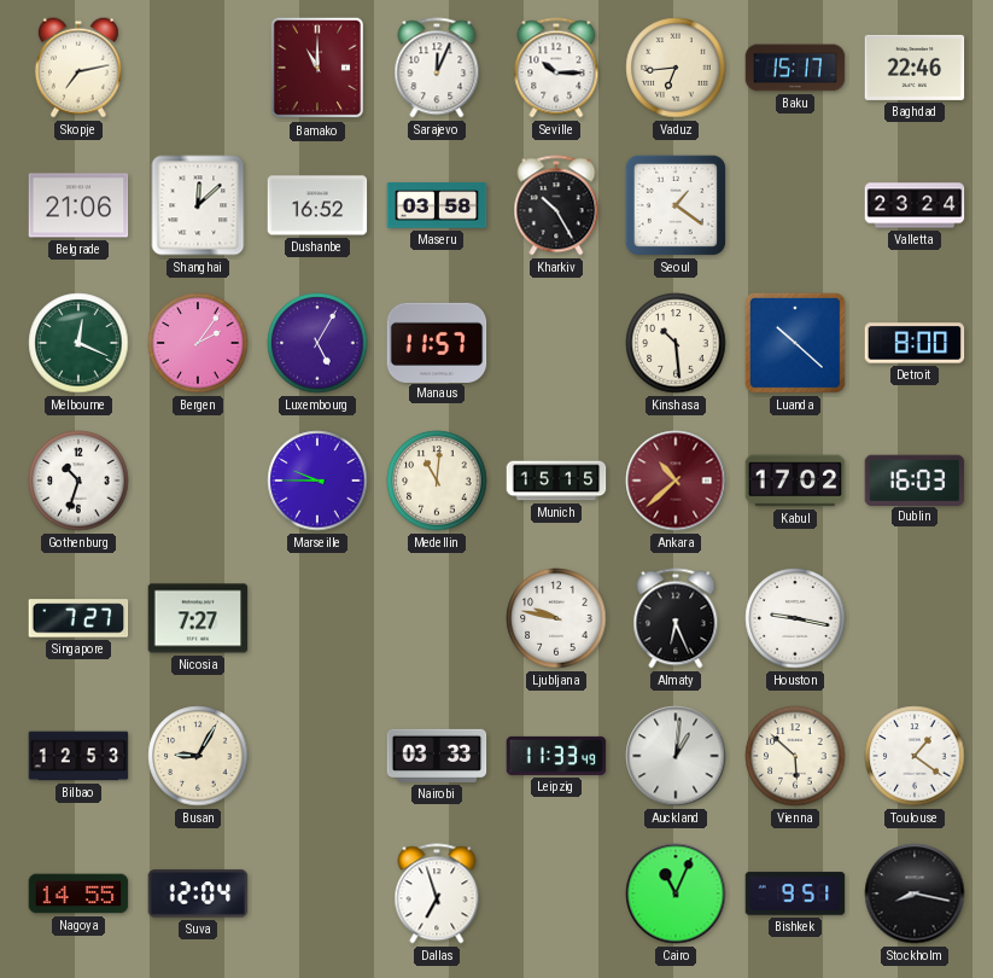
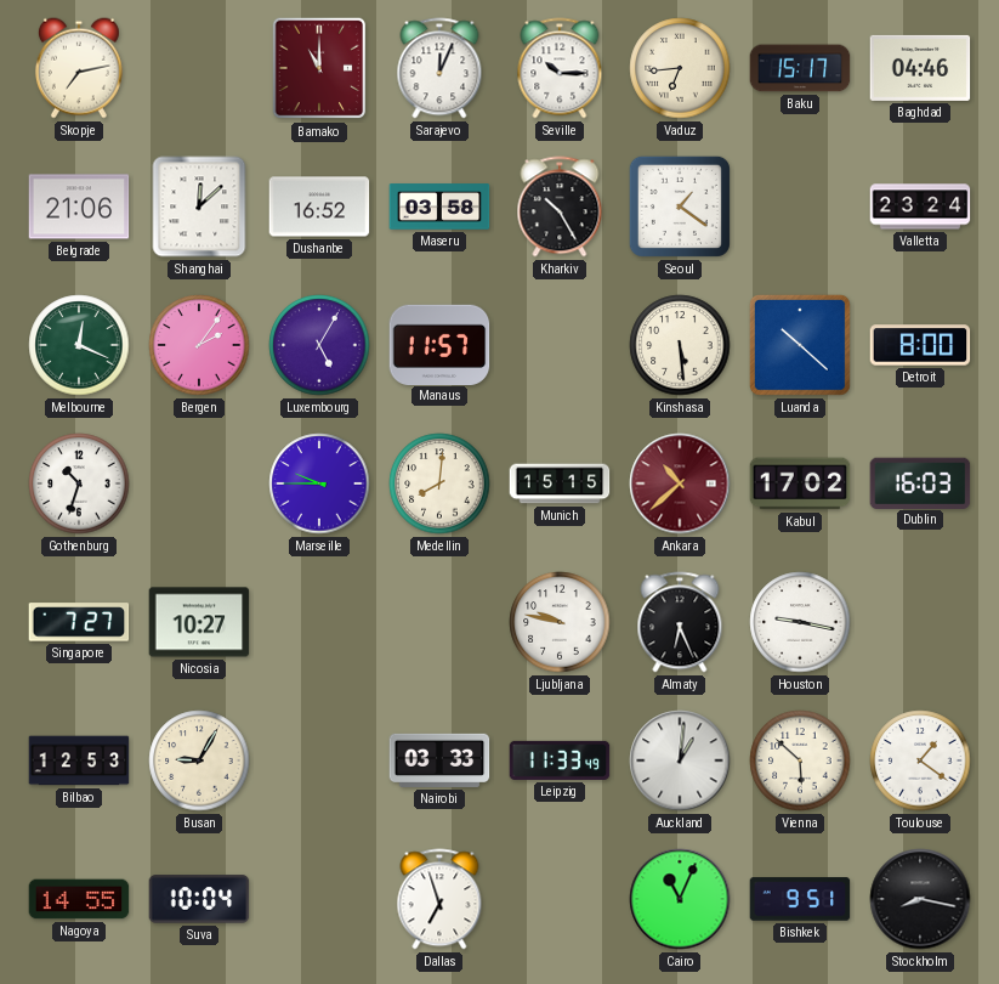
Baghdad: 22:46 -> 04:46
Kinshasa: 10:29 -> 5:29
Medellin: 11:01 -> 8:01
Nicosia: 7:27 -> 10:27
Suva: 12:04 -> 10:04
